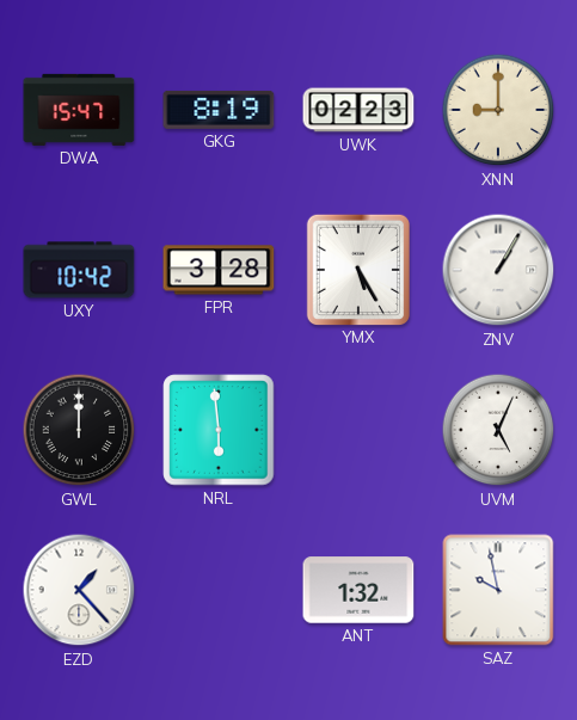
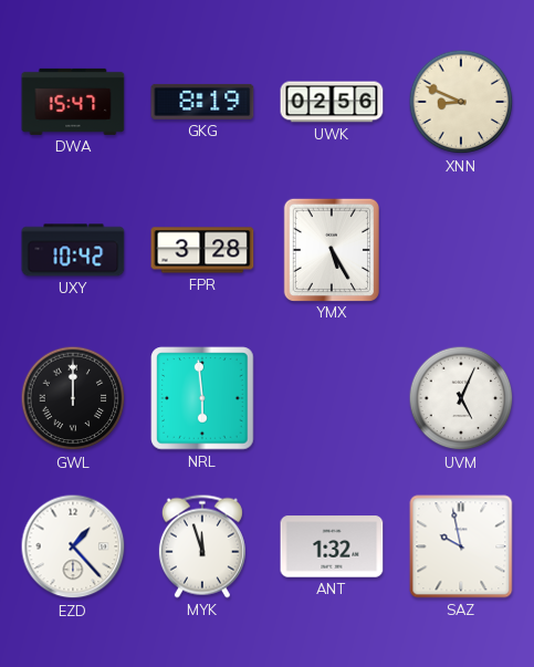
UWK: 02:23 -> 02:56
XNN: 9:00 -> 8:49
ZNV: 1:05 -> none
MYK: none -> 11:57
